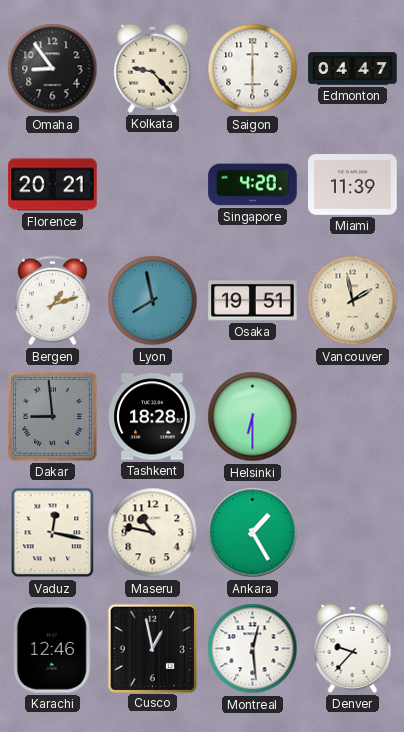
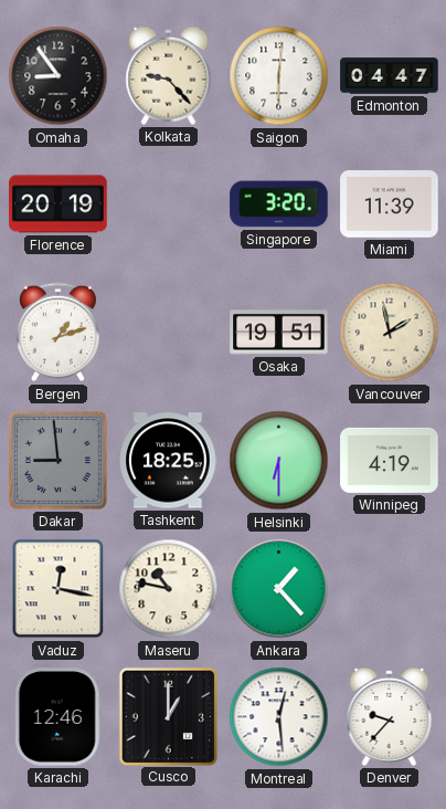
Saigon: 6:00 -> 6:01
Florence: 20:21 -> 20:19
Singapore: 4:20 -> 3:20
Lyon: 7:58 -> none
Tashkent: 18:28 -> 18:25
Winnipeg: none -> 4:19
Ankara: 1:25 -> 1:23
Cusco: 12:58 -> 1:00
